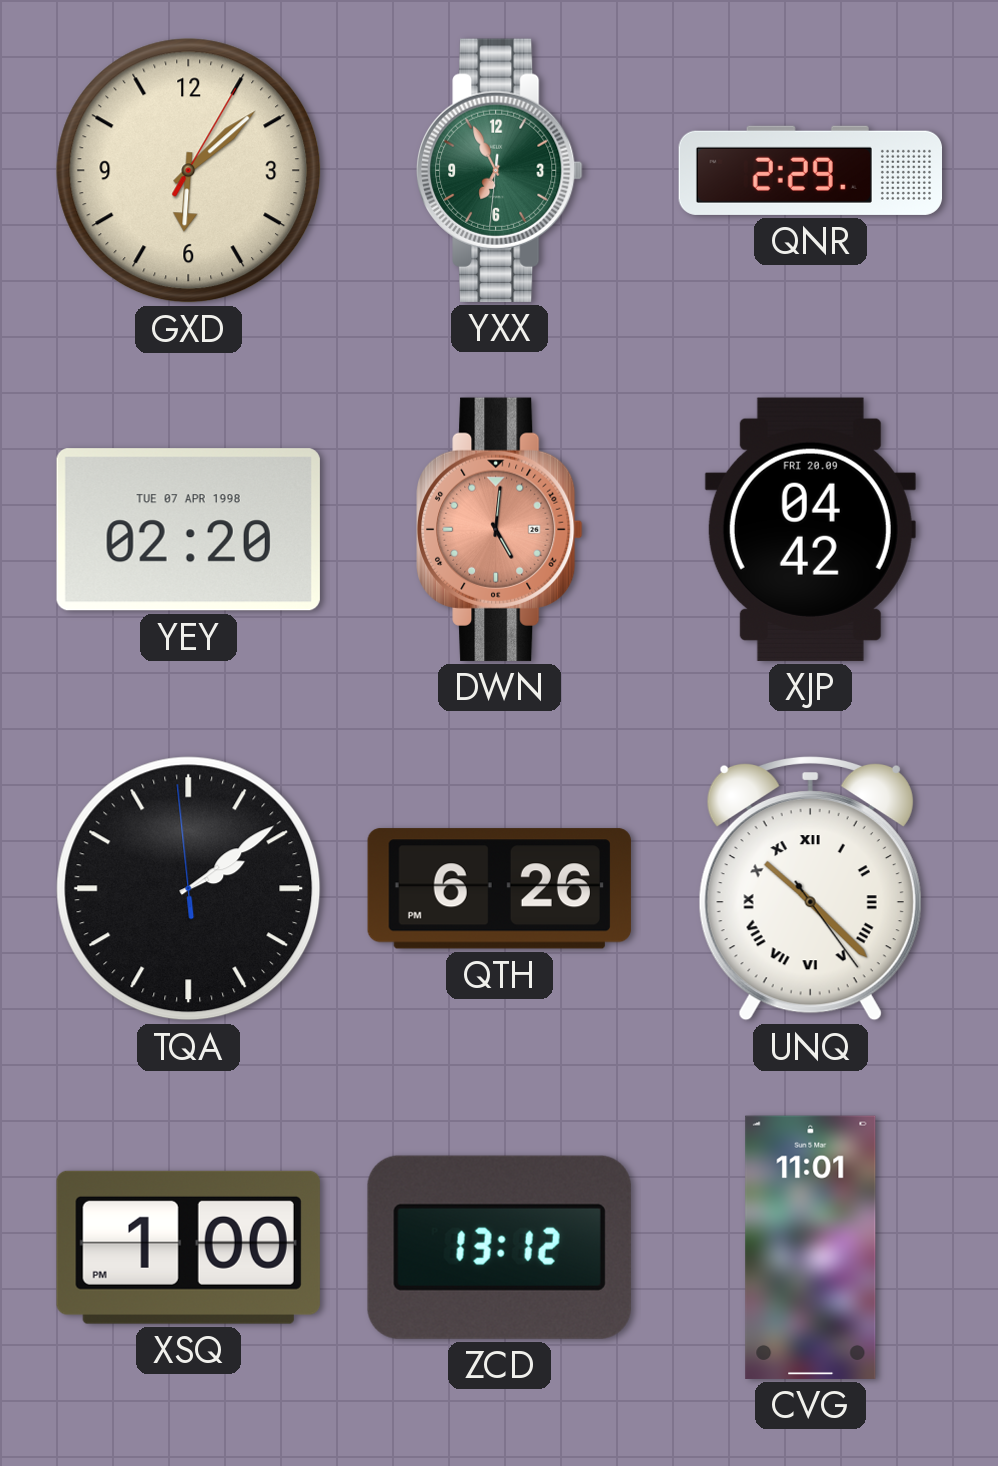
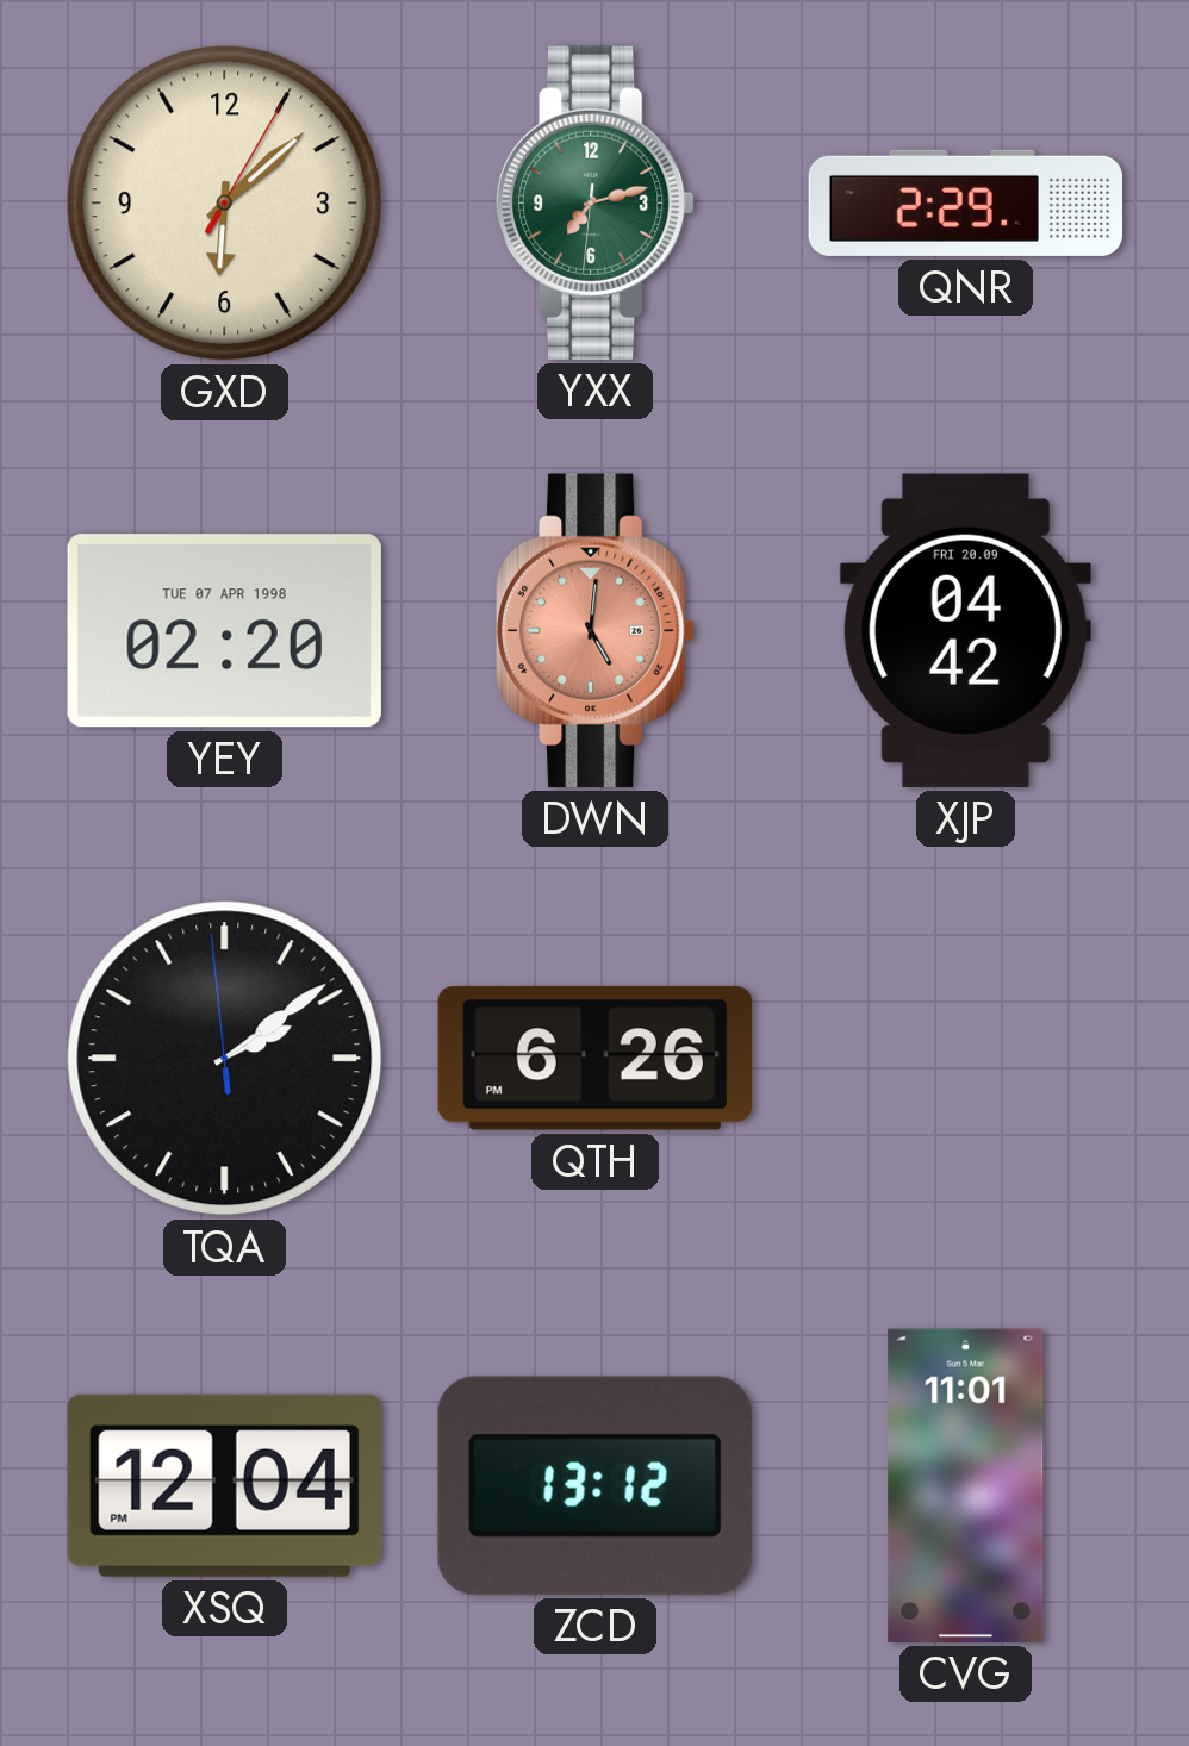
YXX: 6:55 -> 7:12
UNQ: 10:22 -> none
XSQ: 1:00 -> 12:04
